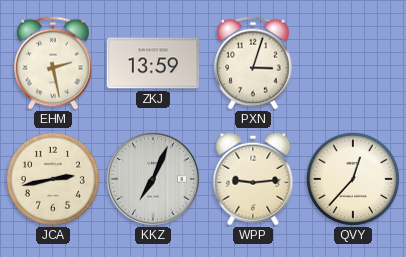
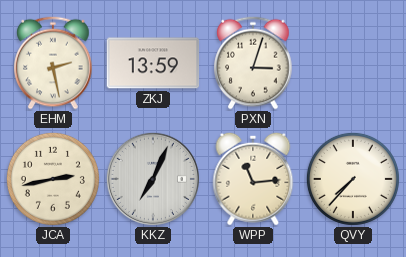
WPP: 9:14 -> 11:14
QVY: 12:37 -> 7:37
